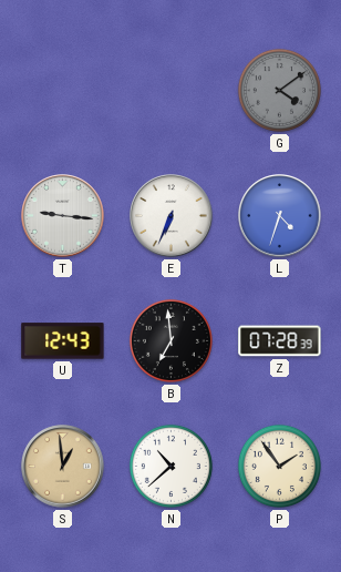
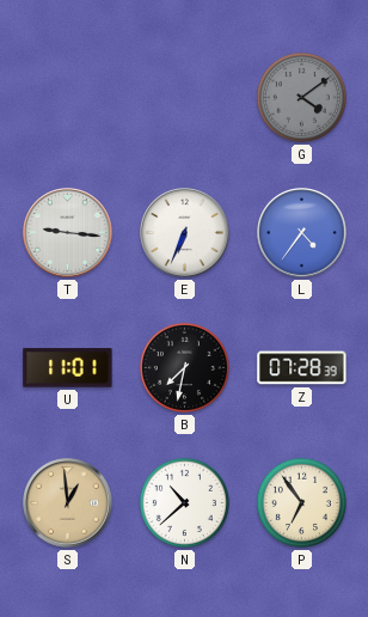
L: 4:33 -> 4:36
U: 12:43 -> 11:01
B: 6:59 -> 7:32
P: 1:54 -> 6:54
